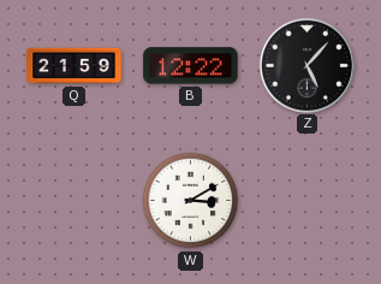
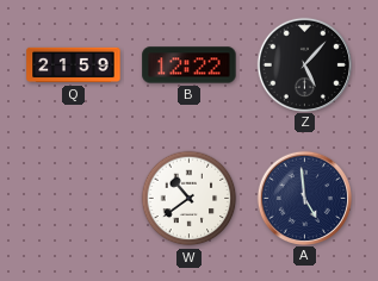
W: 3:10 -> 10:39
A: none -> 4:59
